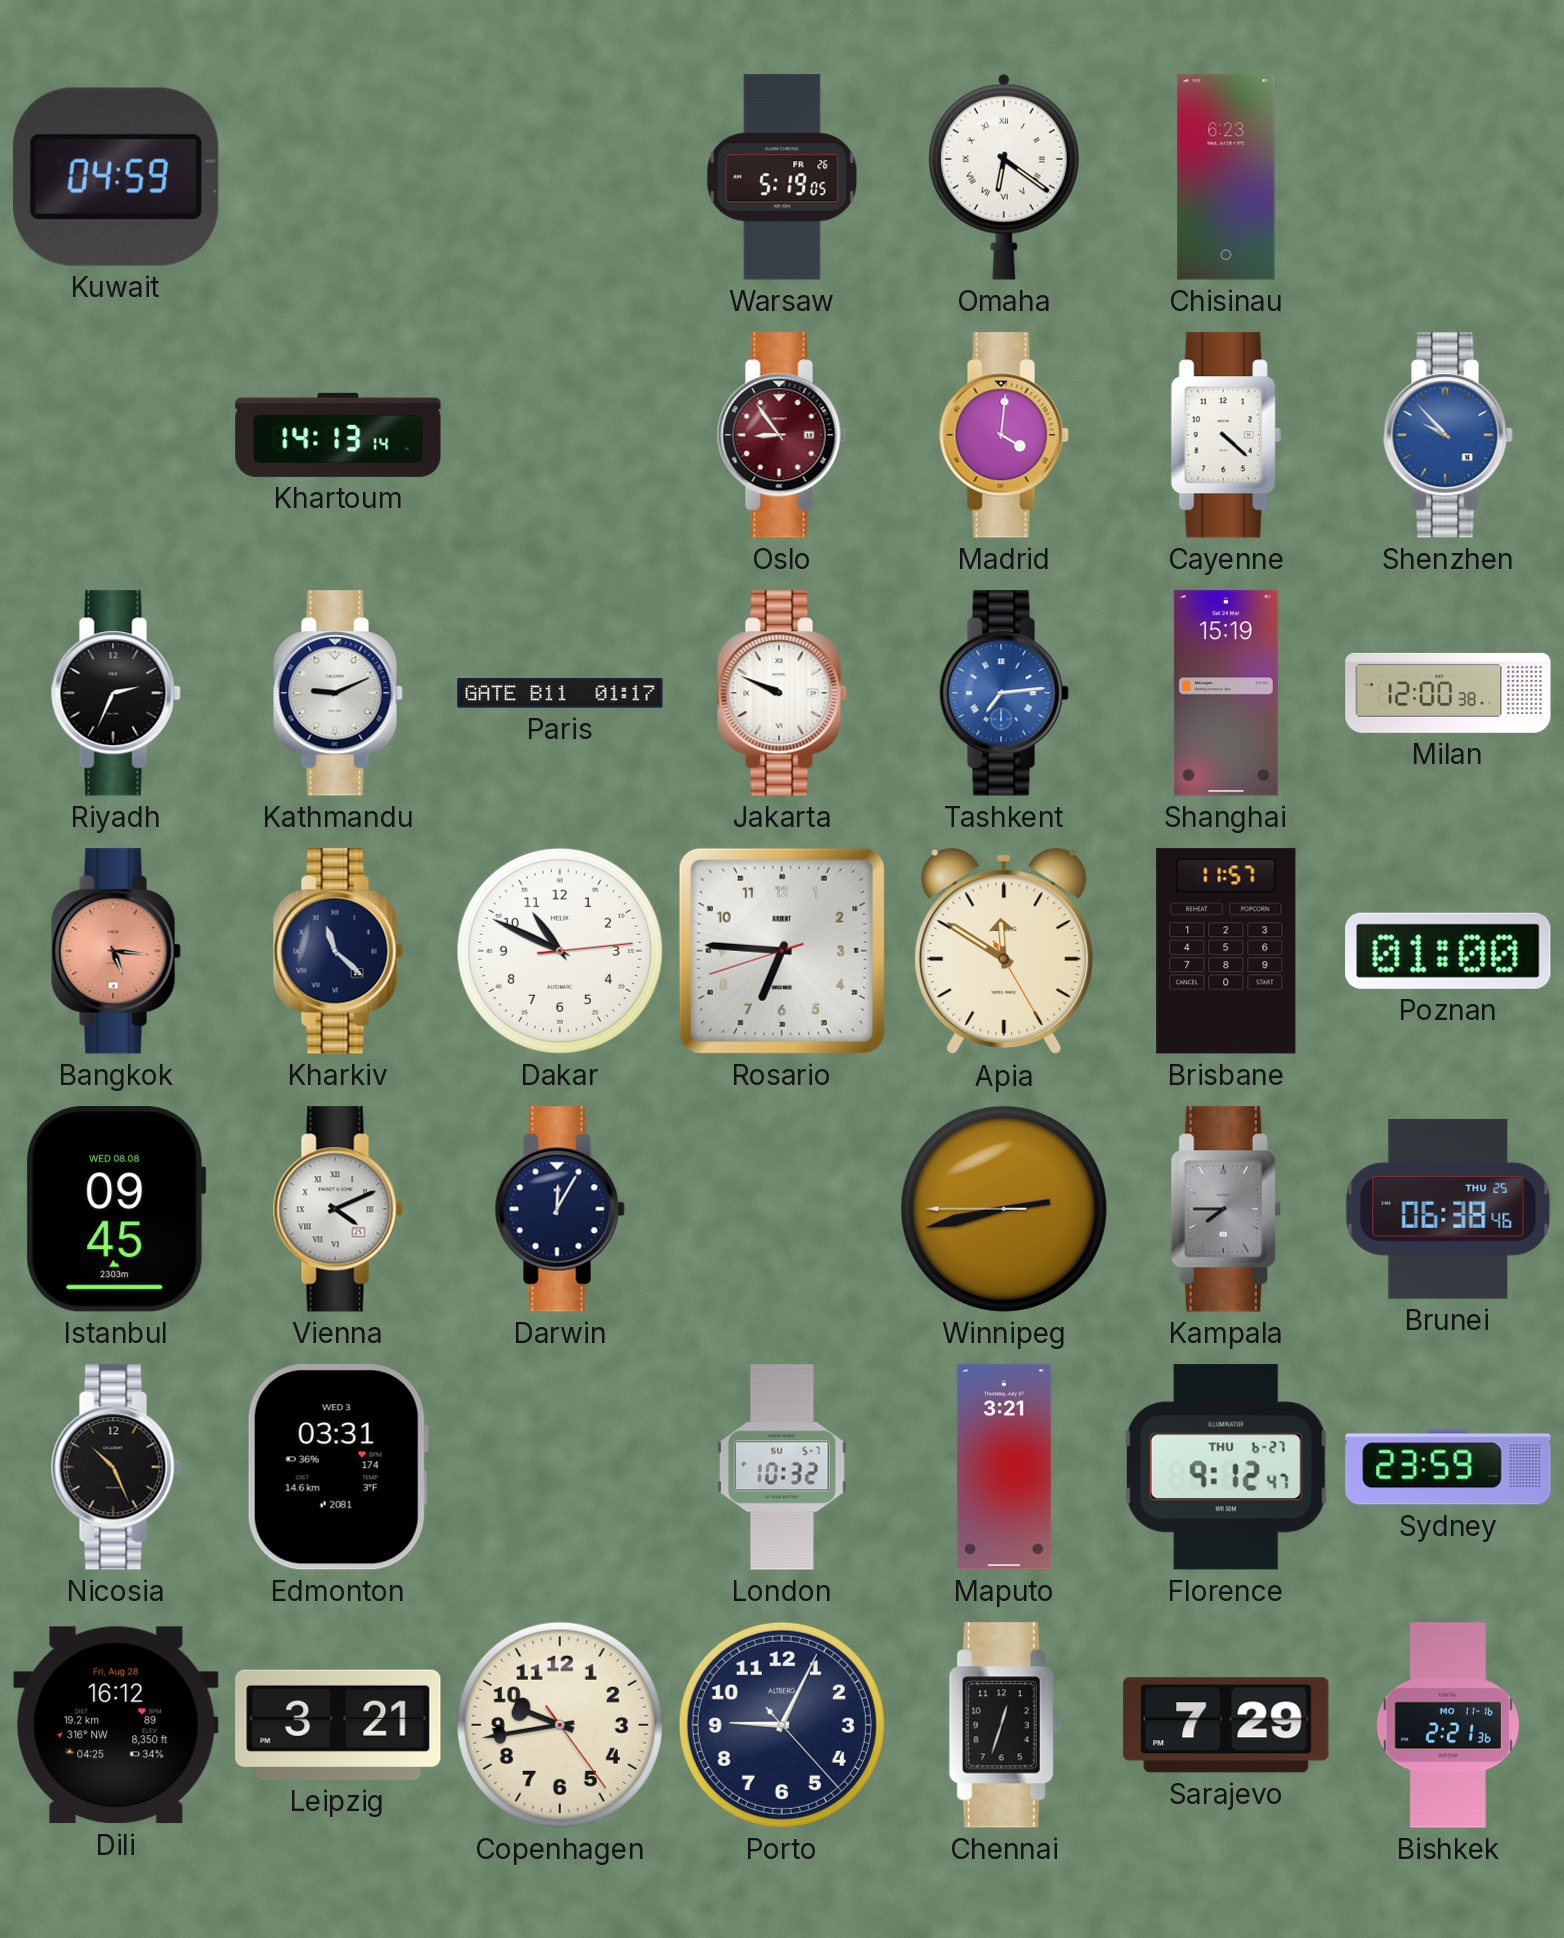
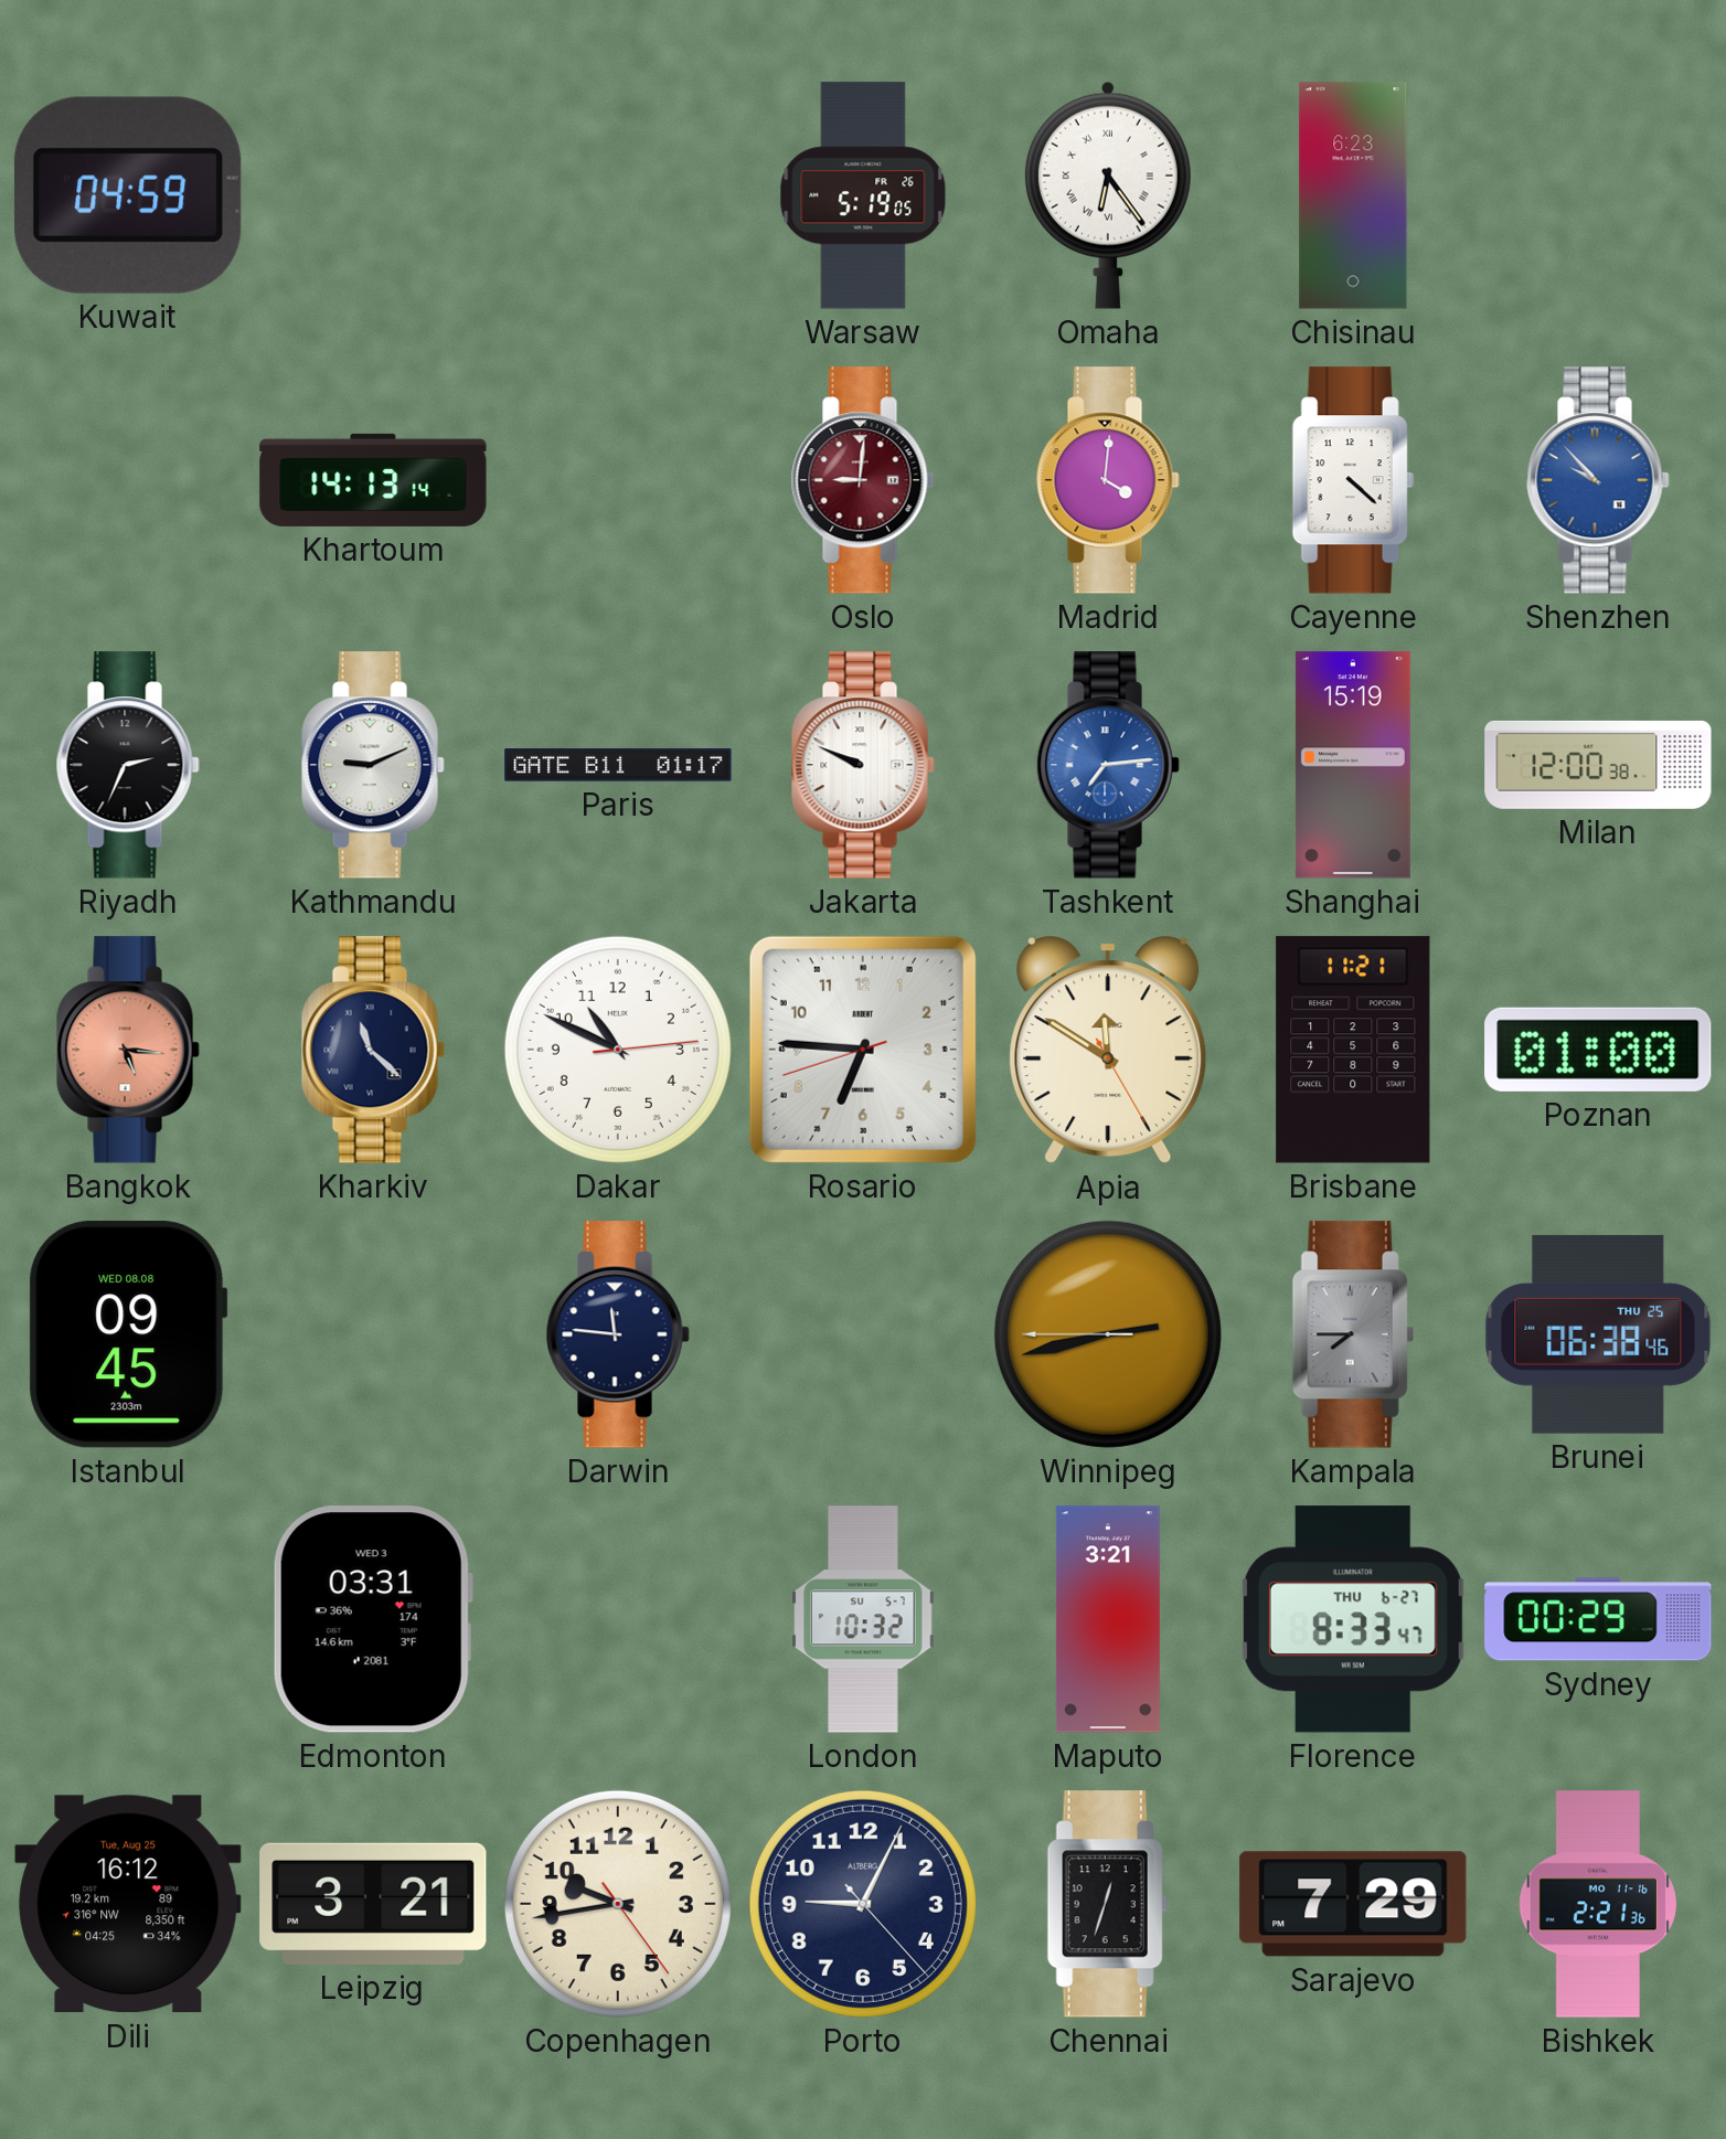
Omaha: 6:21 -> 6:24
Oslo: 8:54 -> 9:01
Brisbane: 11:57 -> 11:21
Vienna: 4:11 -> none
Darwin: 12:05 -> 11:46
Nicosia: 10:26 -> none
Florence: 9:12 -> 8:33
Sydney: 23:59 -> 00:29
Dili date: Fri, Aug 28 -> Tue, Aug 25
